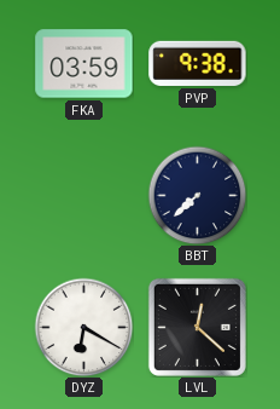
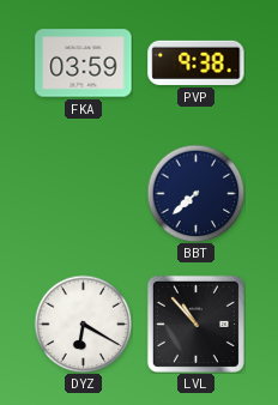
LVL: 12:22 -> 10:53
